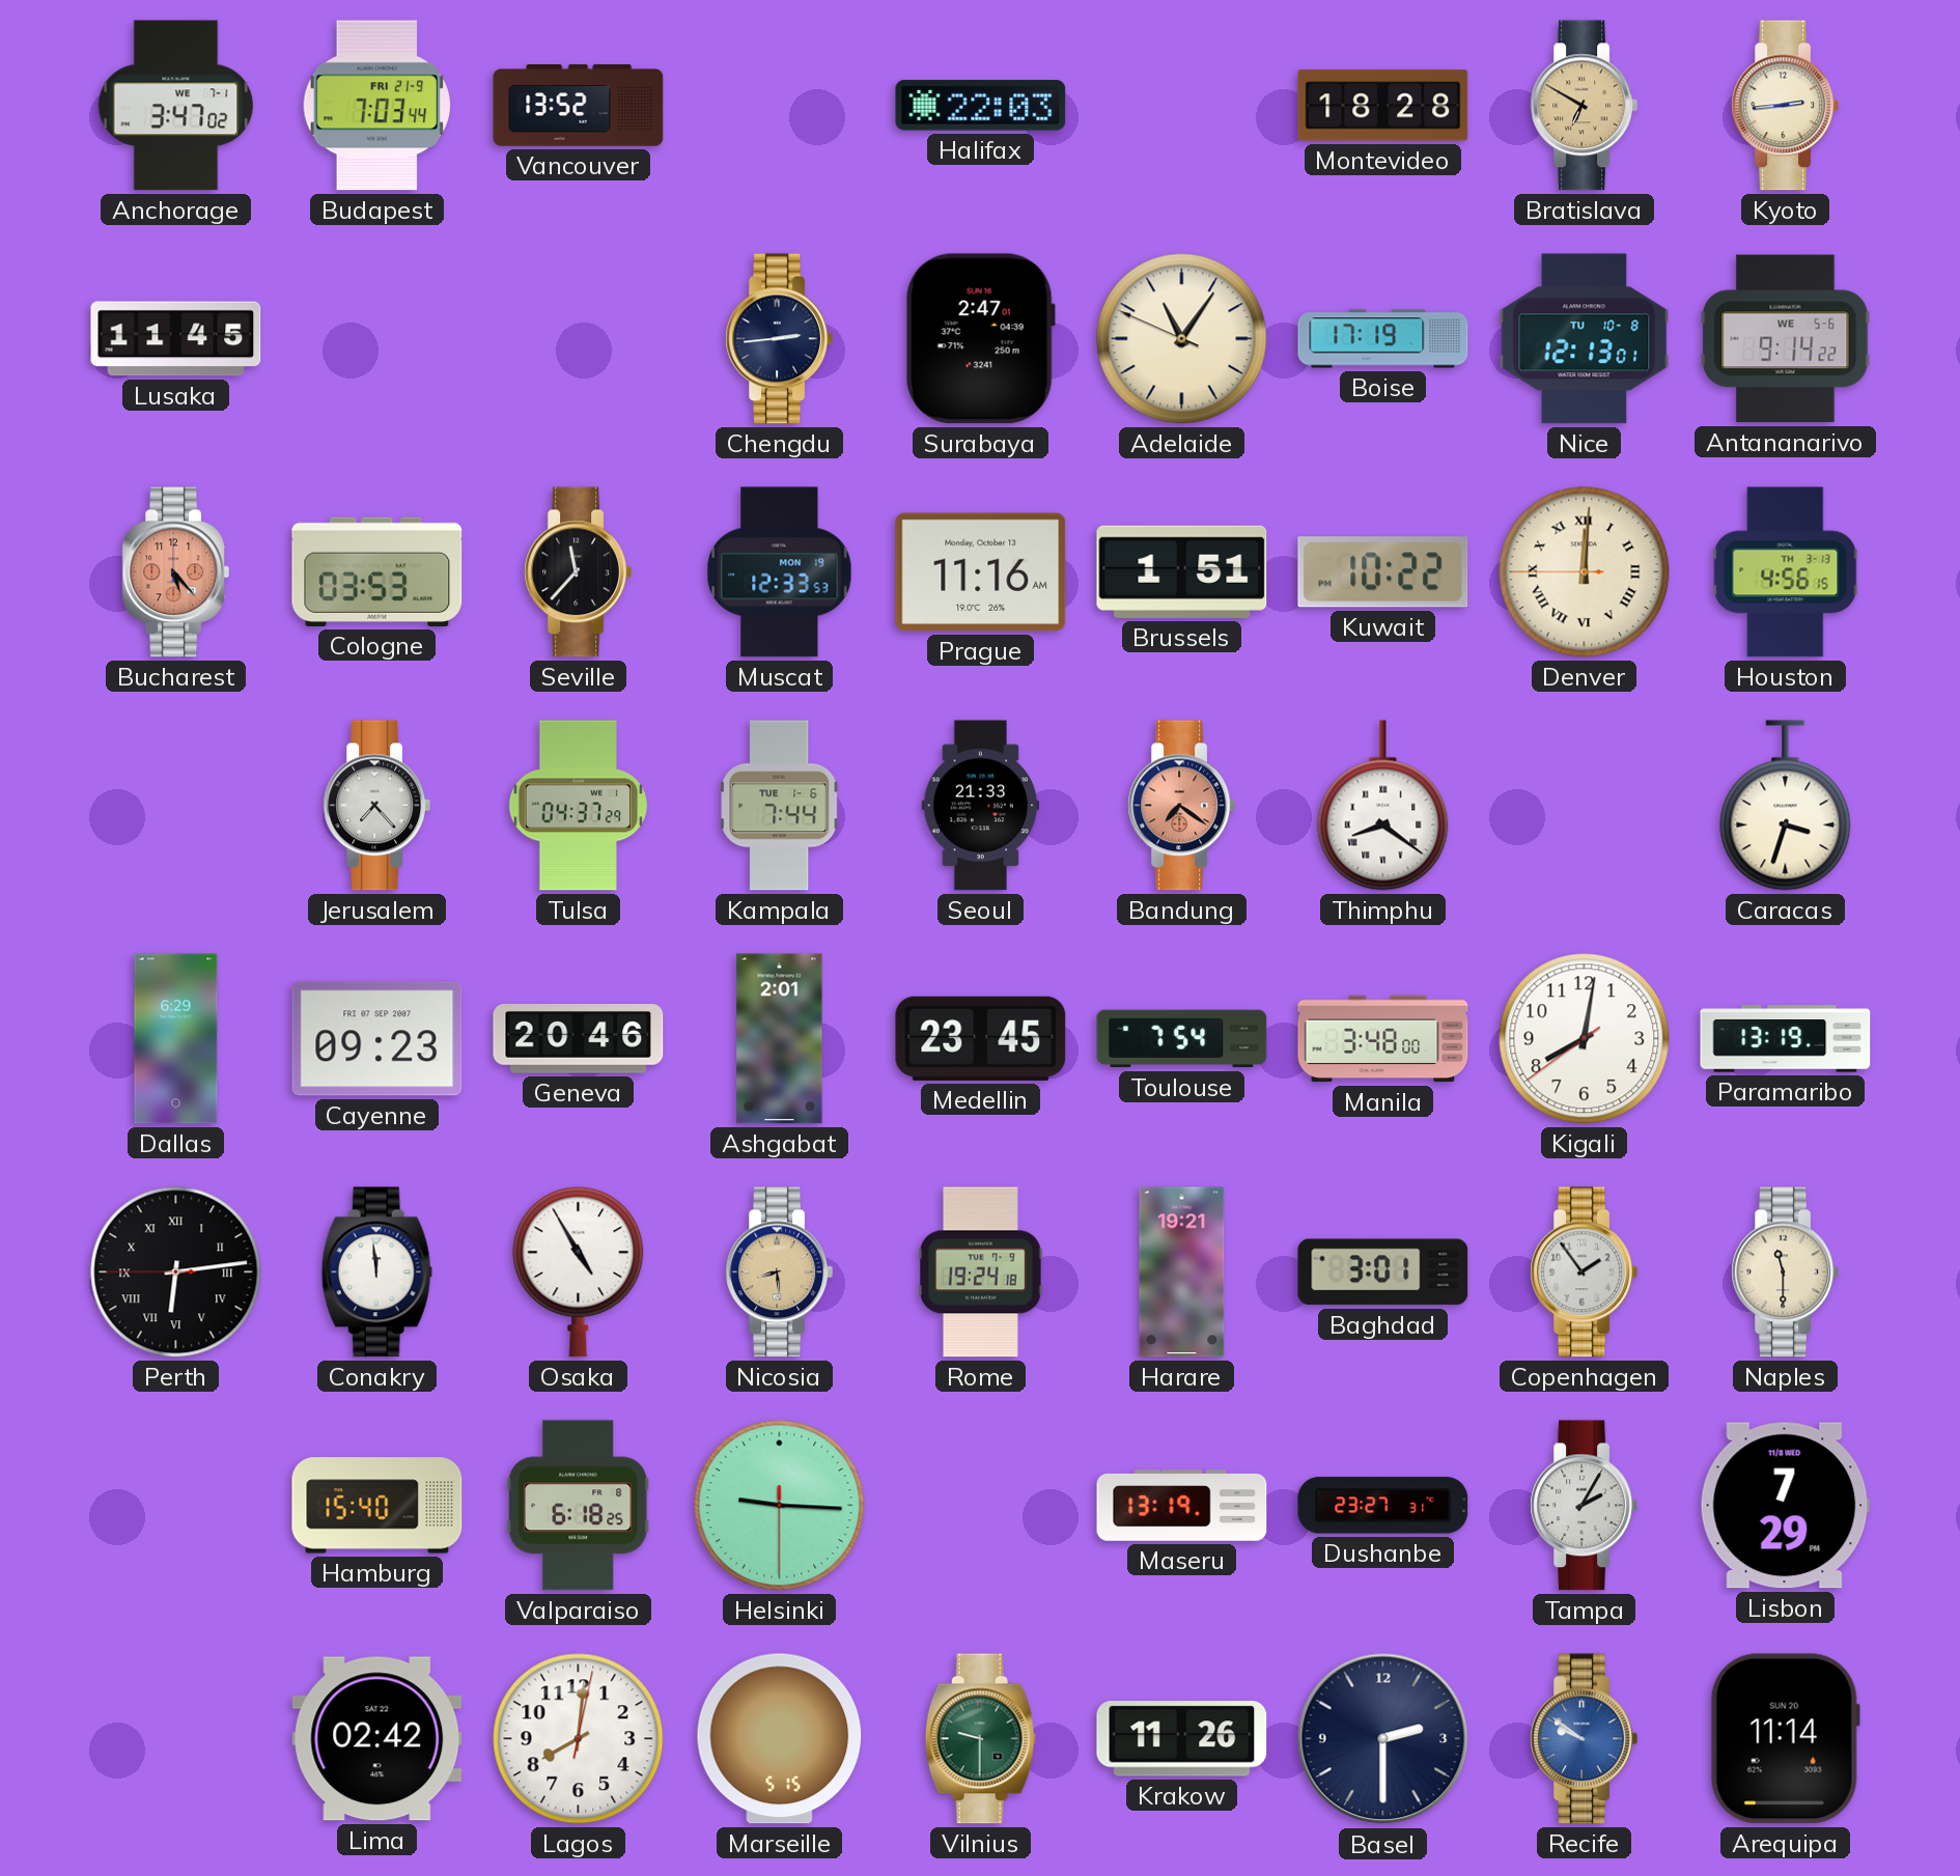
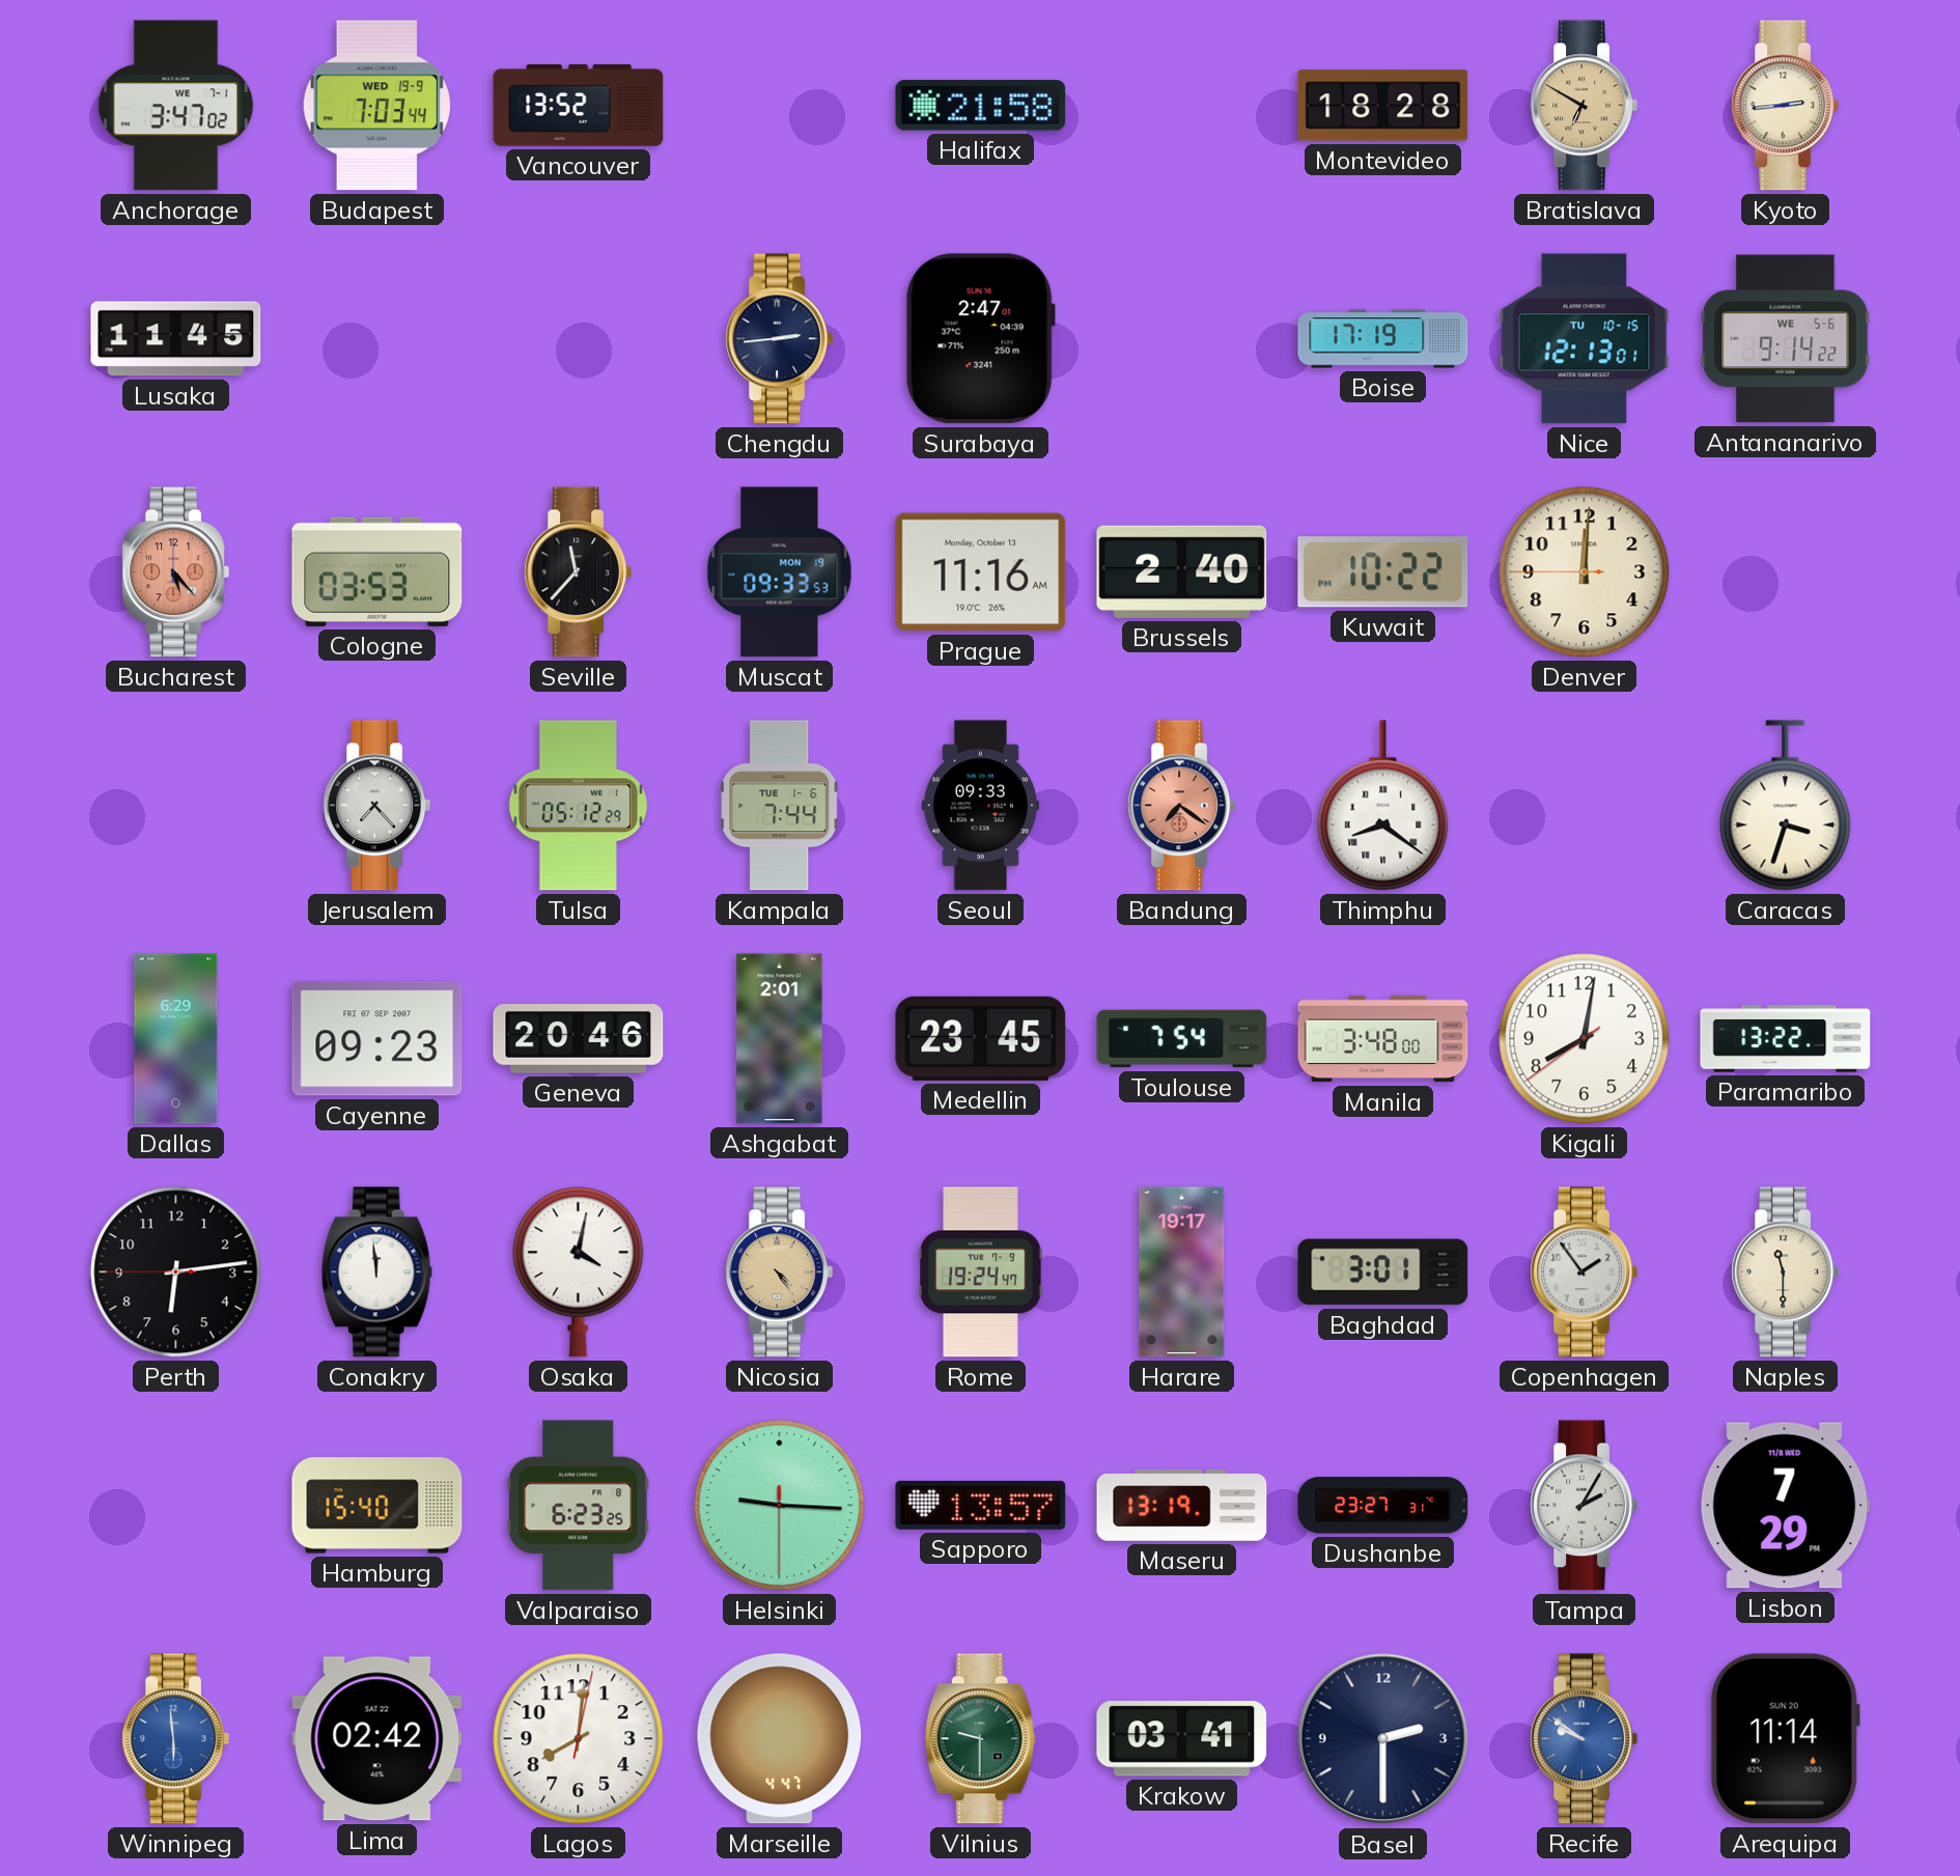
Budapest date: FRI 21-9 -> WED 19-9
Halifax: 22:03 -> 21:58
Adelaide: 11:05 -> none
Nice date: TU 10-8 -> TU 10-15
Muscat: 12:33 -> 09:33
Brussels: 1:51 -> 2:40
Denver numerals: Roman -> Arabic
Houston: 4:56 -> none
Tulsa: 04:37 -> 05:12
Seoul: 21:33 -> 09:33
Paramaribo: 13:19 -> 13:22
Perth numerals: Roman -> Arabic
Osaka: 4:55 -> 4:02
Nicosia: 8:29 -> 4:24
Rome: 19:24:18 -> 19:24:47
Harare: 19:21 -> 19:17
Valparaiso: 6:18 -> 6:23
Sapporo: none -> 13:57
Winnipeg: none -> 5:59
Marseille: 5:15 -> 4:47
Krakow: 11:26 -> 03:41
